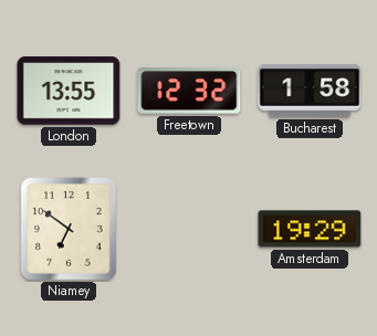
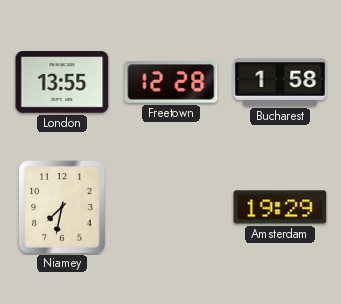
Freetown: 12:32 -> 12:28
Niamey: 6:51 -> 7:32
